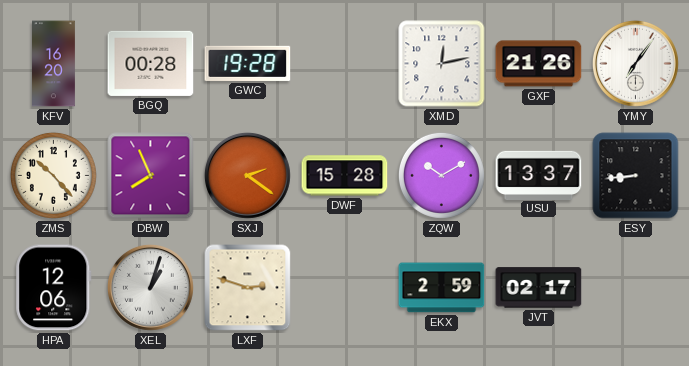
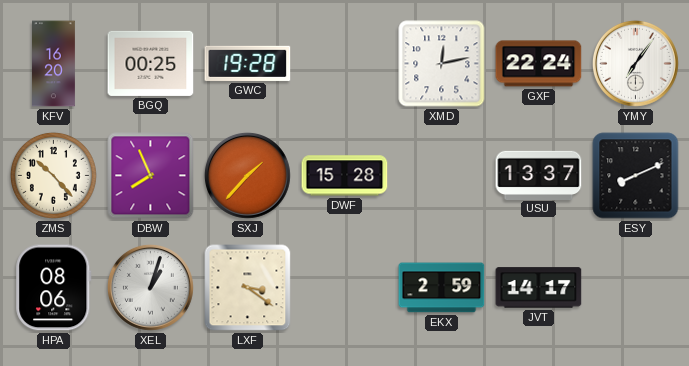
BGQ: 00:28 -> 00:25
GXF: 21:26 -> 22:24
SXJ: 2:21 -> 1:37
ZQW: 10:10 -> none
ESY: 8:44 -> 8:11
HPA: 12:06 -> 08:06
LXF: 2:48 -> 3:21
JVT: 02:17 -> 14:17
